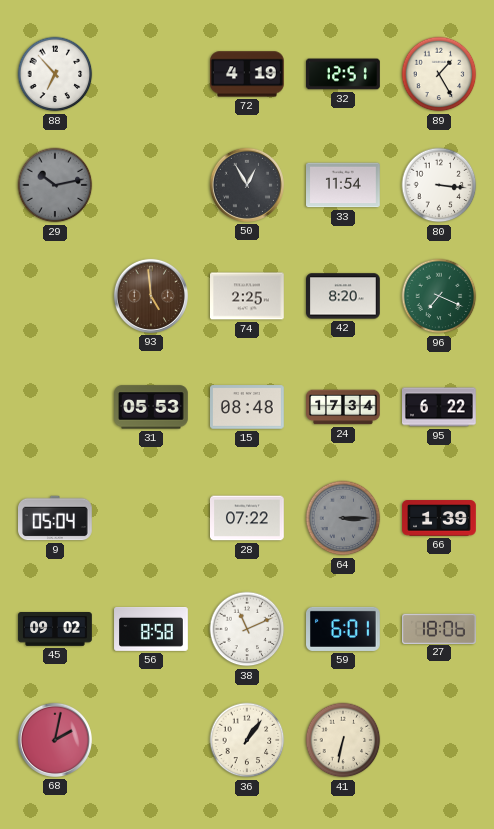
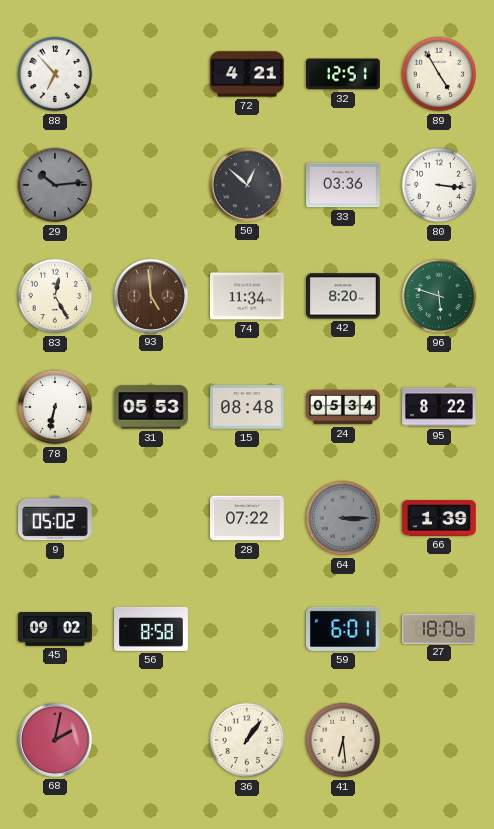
72: 4:19 -> 4:21
89: 1:25 -> 4:55
29: 10:13 -> 10:14
50: 12:55 -> 12:52
33: 11:54 -> 03:36
83: none -> 12:25
74: 2:25 -> 11:34
96: 7:19 -> 5:48
78: none -> 6:32
24: 17:34 -> 05:34
95: 6:22 -> 8:22
9: 05:04 -> 05:02
38: 11:11 -> none
41: 6:32 -> 6:29
